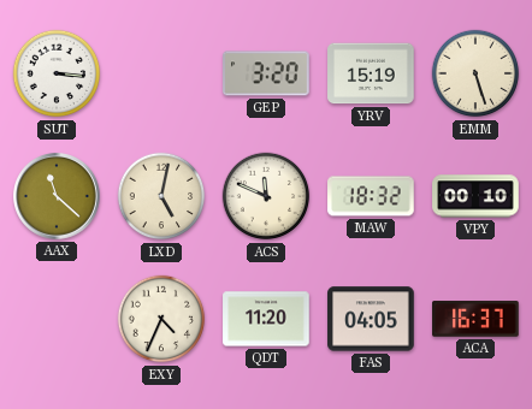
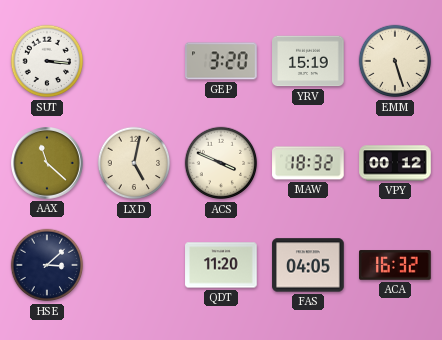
ACS: 11:49 -> 3:49
VPY: 00:10 -> 00:12
HSE: none -> 3:08
EXY: 4:34 -> none
ACA: 16:37 -> 16:32
